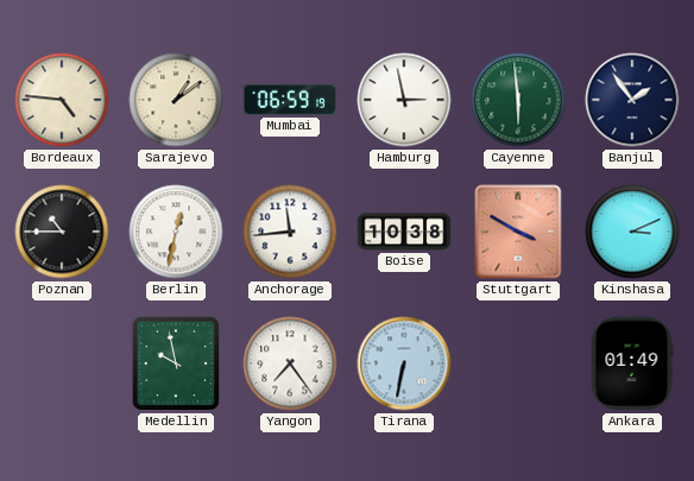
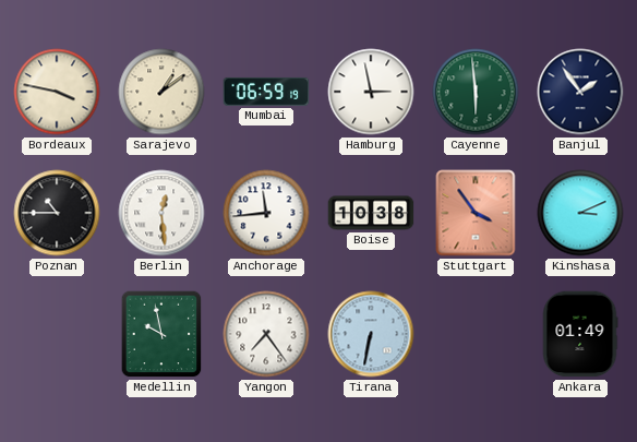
Bordeaux: 4:46 -> 3:47
Berlin: 12:32 -> 12:29
Stuttgart: 3:50 -> 3:54
